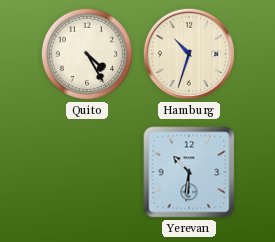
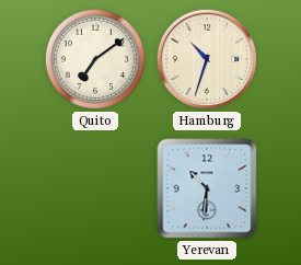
Quito: 4:25 -> 7:09
